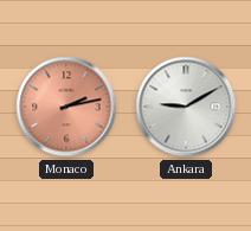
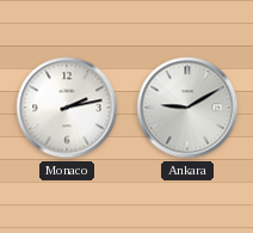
Monaco dial: salmon -> white
